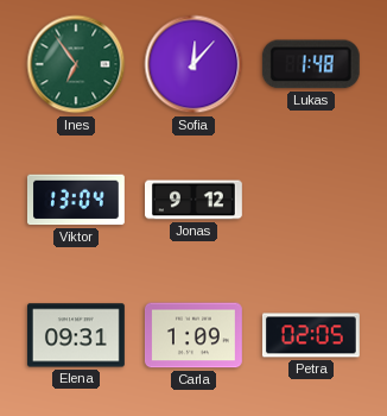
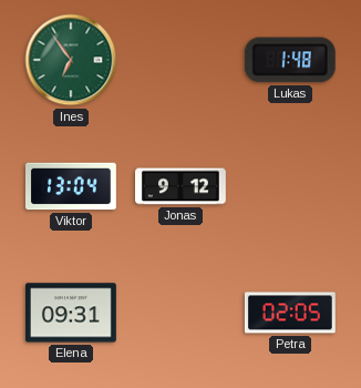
Sofia: 12:07 -> none
Carla: 1:09 -> none
